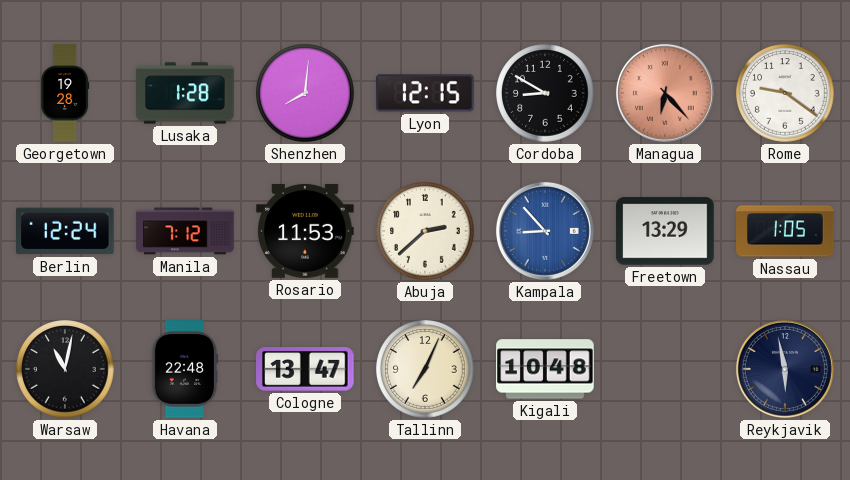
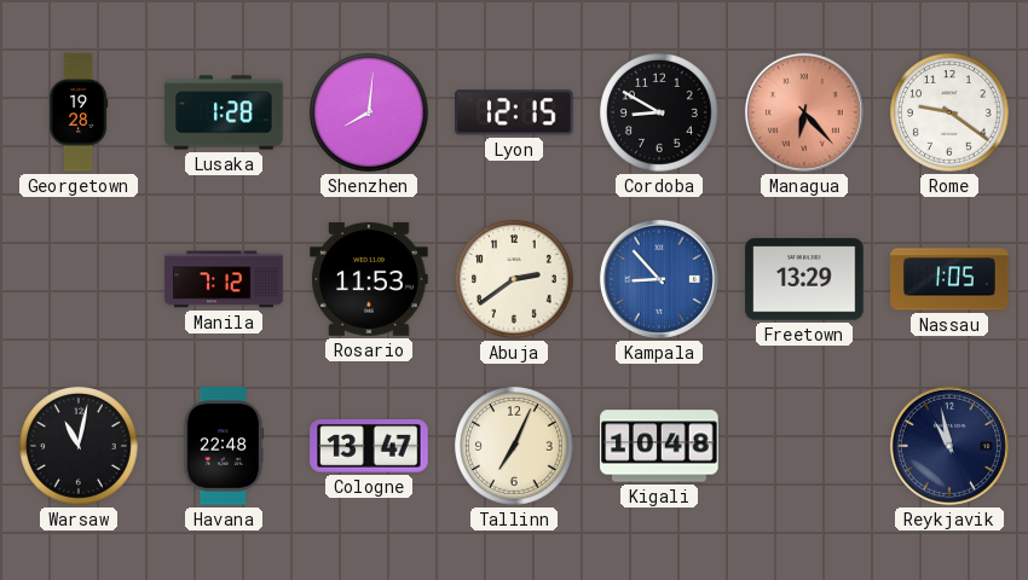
Berlin: 12:24 -> none
Abuja: 2:38 -> 2:39
Reykjavik: 5:58 -> 10:58
